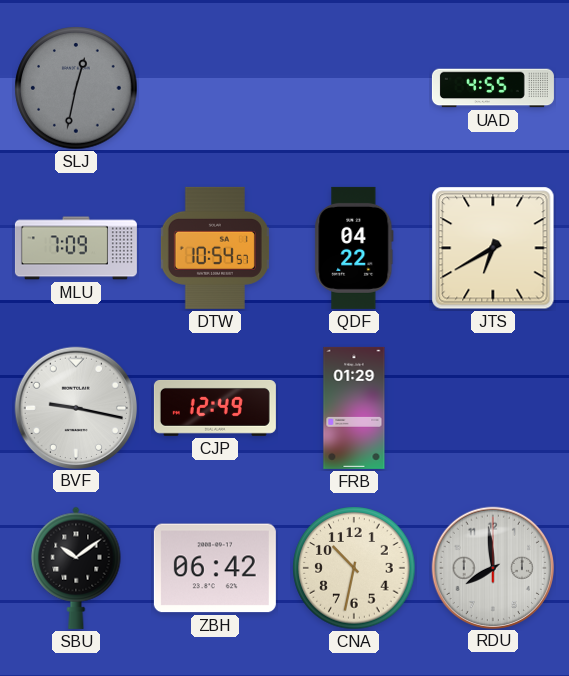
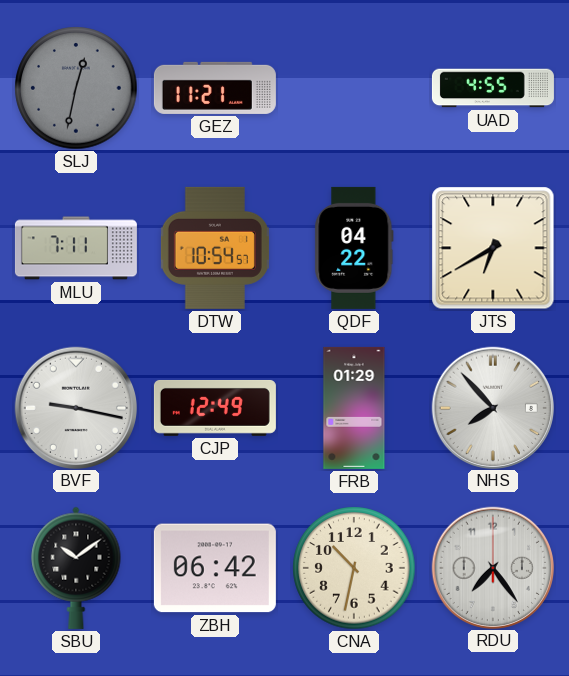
GEZ: none -> 11:21
MLU: 7:09 -> 7:11
NHS: none -> 7:53
RDU: 7:59 -> 7:24
